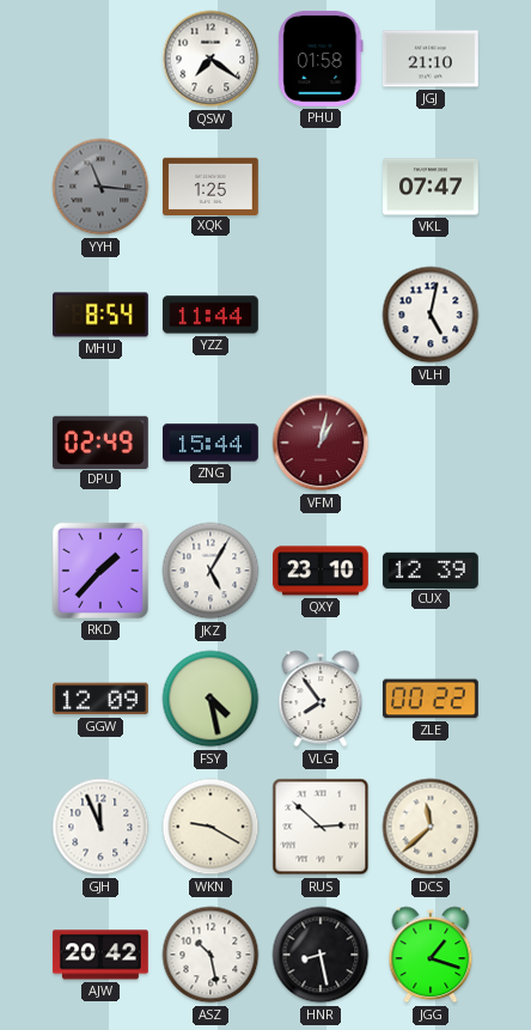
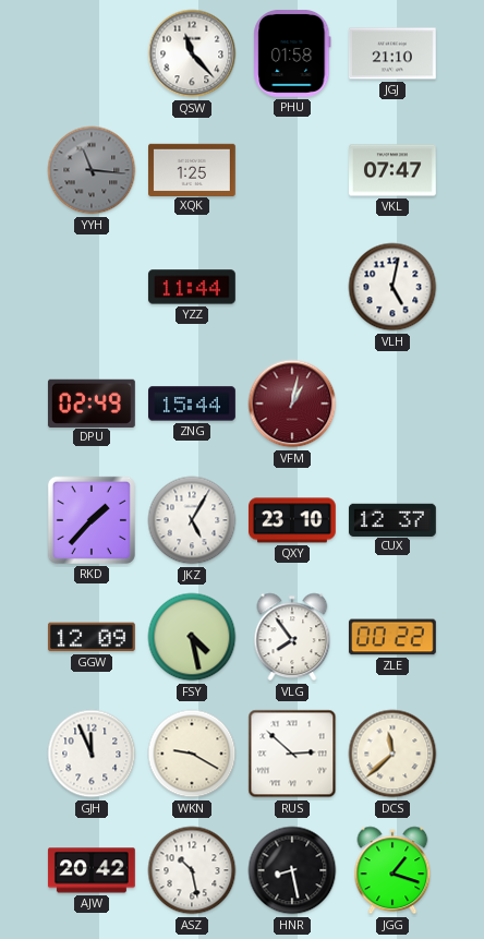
QSW: 7:21 -> 11:23
MHU: 8:54 -> none
CUX: 12:39 -> 12:37
